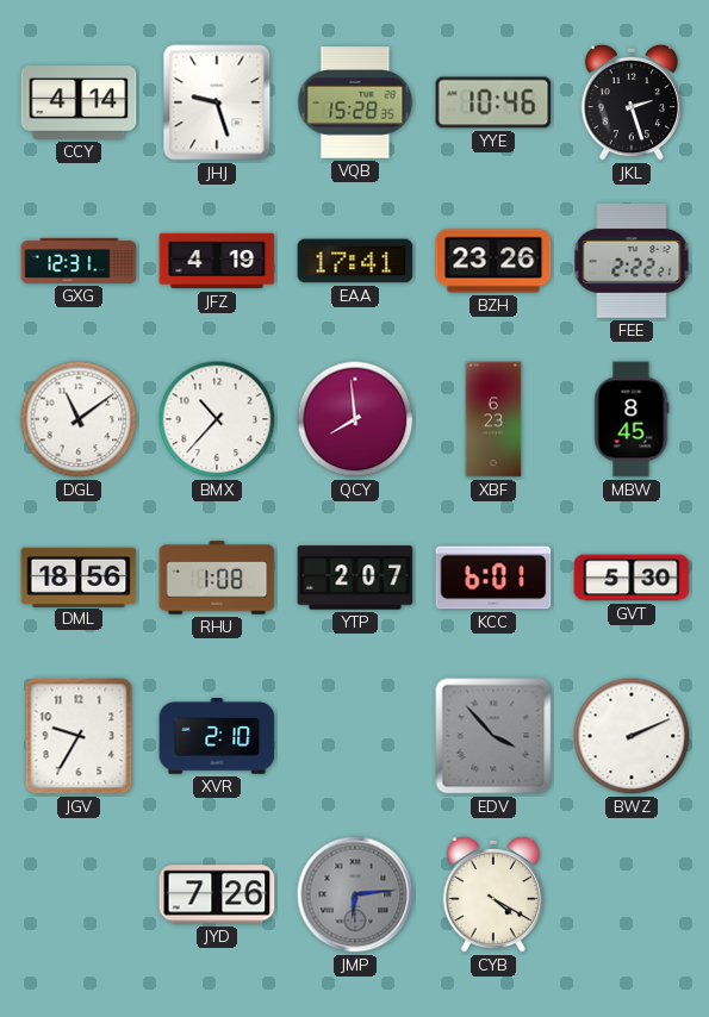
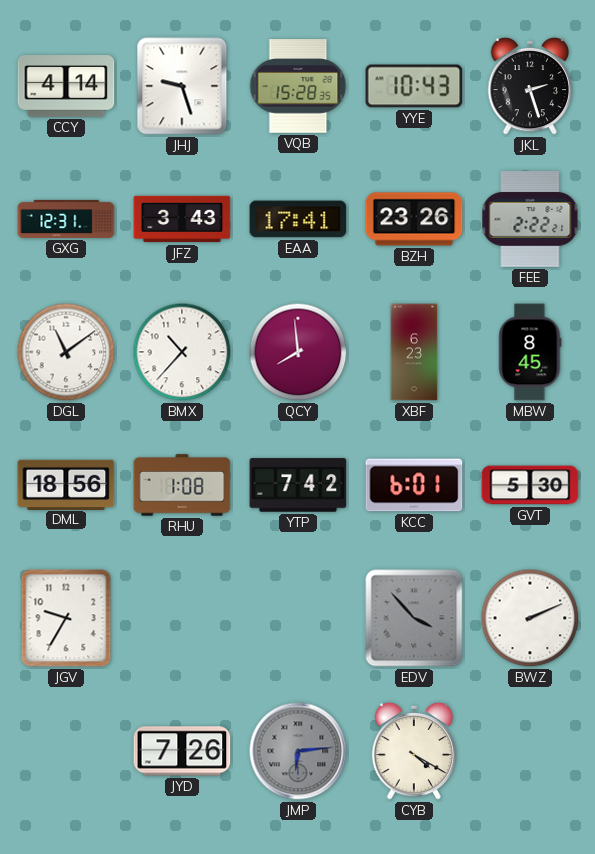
YYE: 10:46 -> 10:43
JFZ: 4:19 -> 3:43
YTP: 2:07 -> 7:42
XVR: 2:10 -> none
